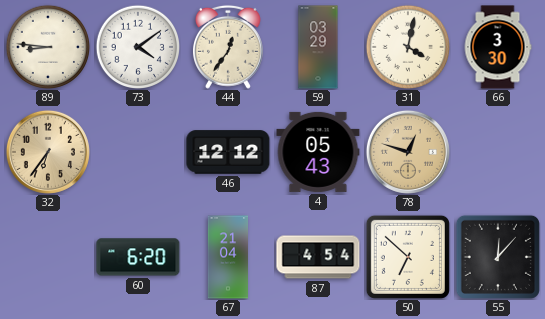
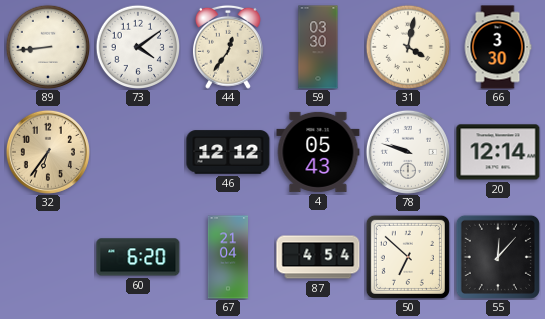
89: 8:46 -> 8:44
59: 03:29 -> 03:30
78: 12:48 -> 9:48
78 dial: champagne -> white
20: none -> 12:14
